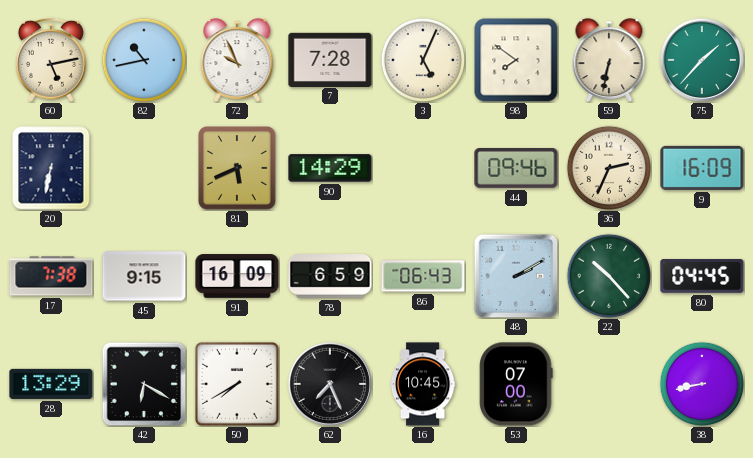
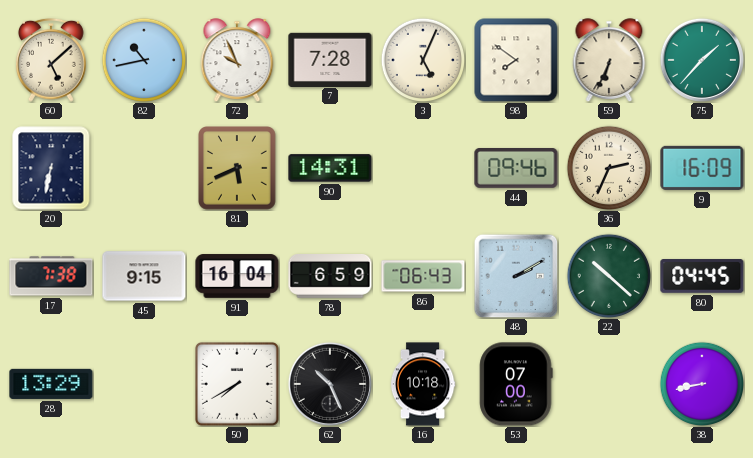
60: 5:13 -> 5:08
59: 6:32 -> 6:34
90: 14:29 -> 14:31
91: 16:09 -> 16:04
22: 10:23 -> 10:22
42: 6:20 -> none
62: 7:26 -> 10:26
16: 10:45 -> 10:18
